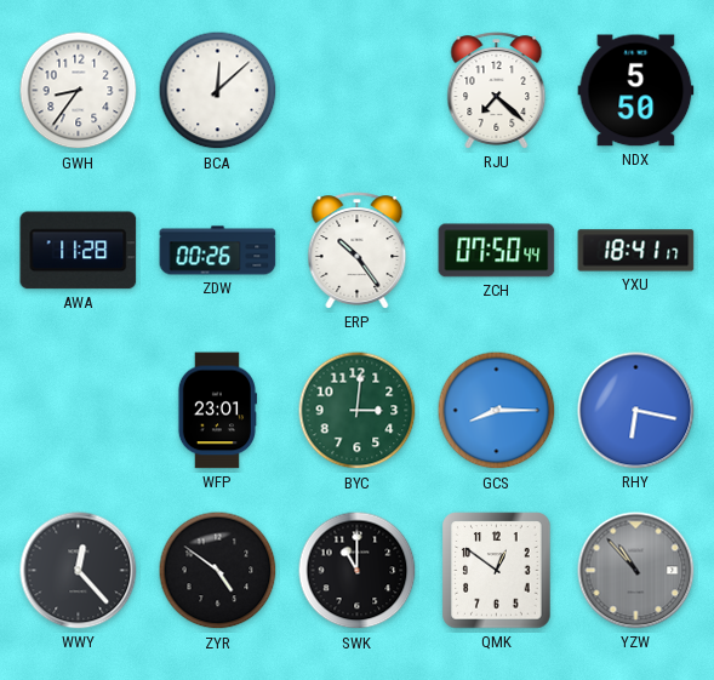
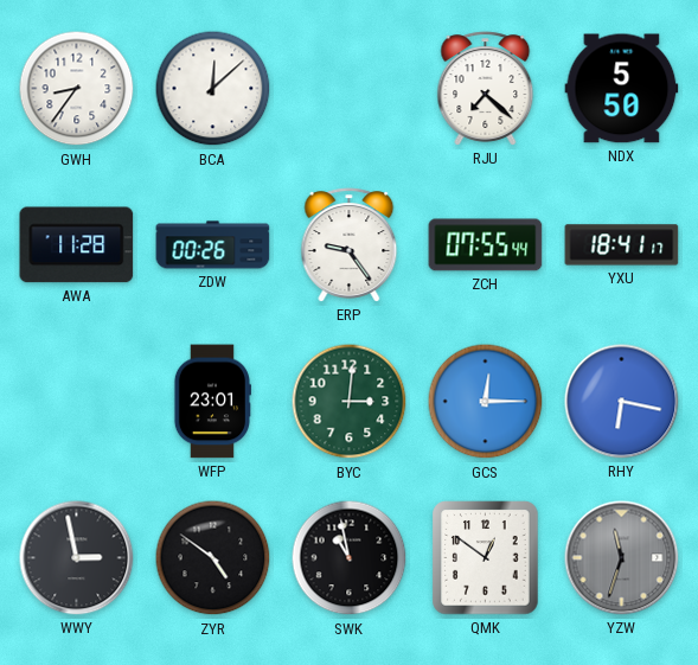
ERP: 10:24 -> 9:24
ZCH: 07:50 -> 07:55
GCS: 8:15 -> 12:15
WWY: 12:23 -> 2:58
SWK: 11:00 -> 10:58
YZW: 10:53 -> 11:33
